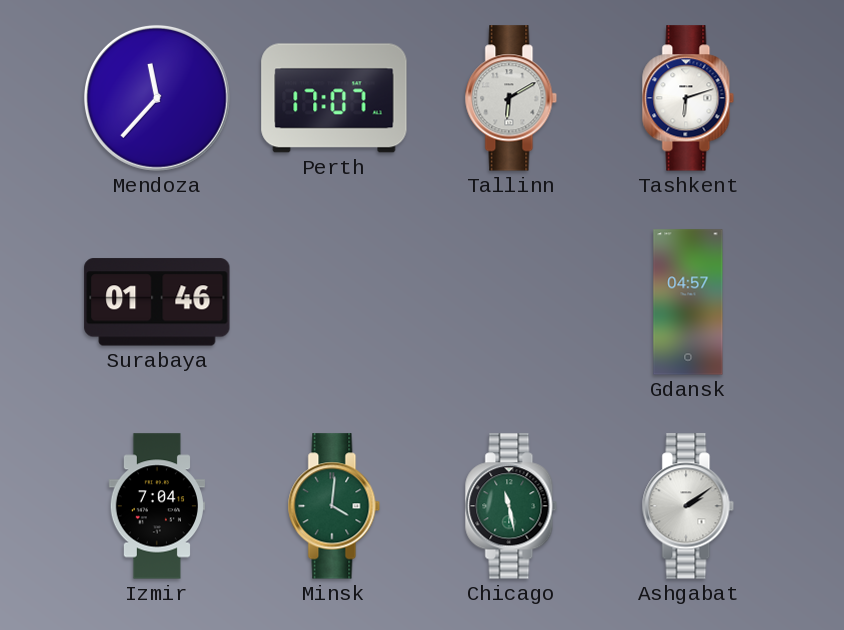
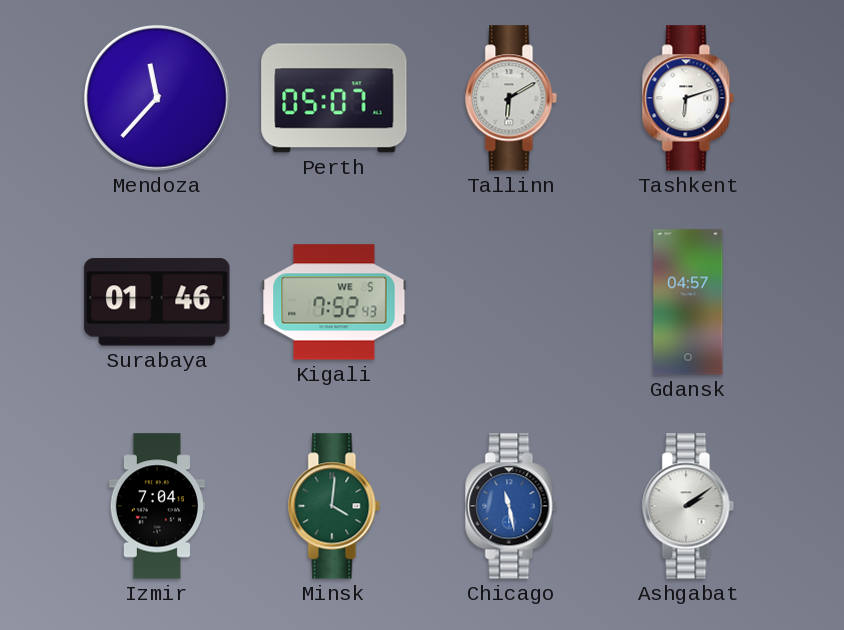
Perth: 17:07 -> 05:07
Kigali: none -> 7:52
Chicago dial: green -> blue
